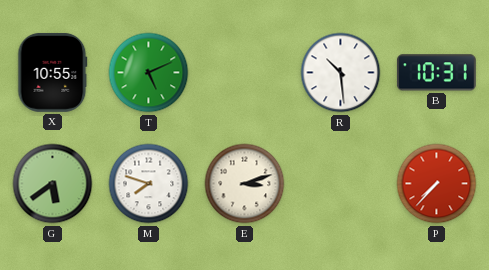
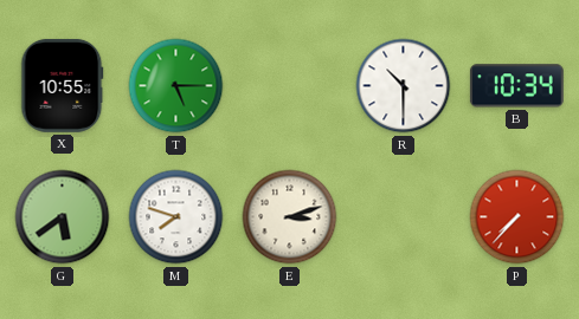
T: 5:11 -> 5:15
R: 10:29 -> 10:30
B: 10:31 -> 10:34
